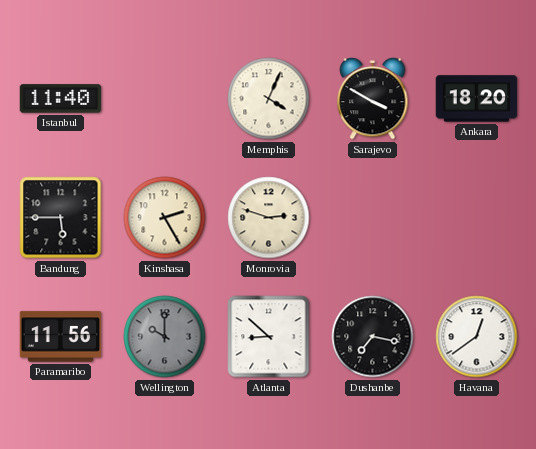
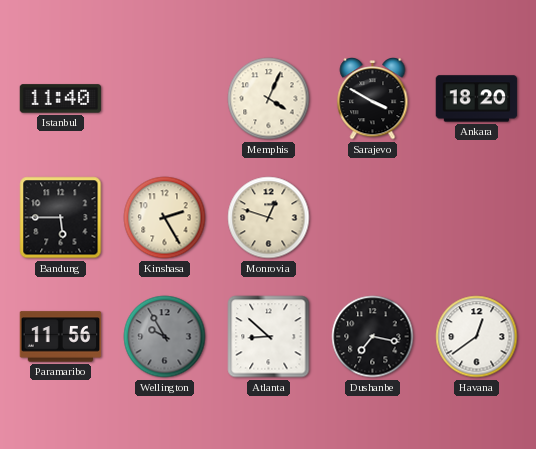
Monrovia: 2:48 -> 12:48
Wellington: 10:00 -> 9:55
